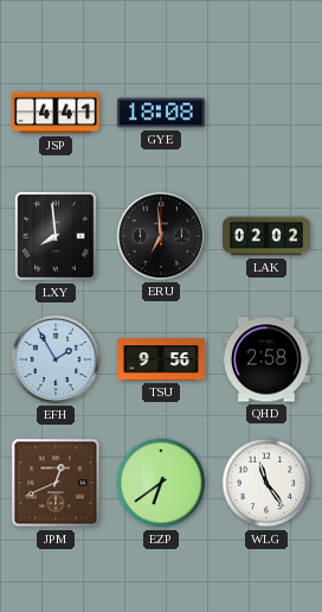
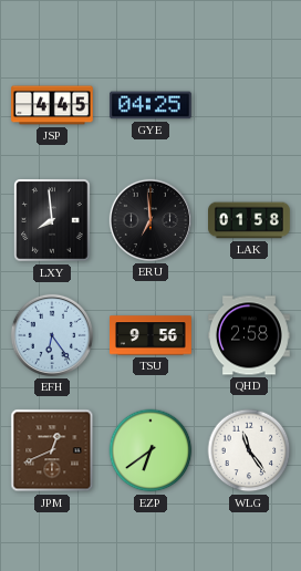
JSP: 4:41 -> 4:45
GYE: 18:08 -> 04:25
LAK: 02:02 -> 01:58
EFH: 1:55 -> 6:24
